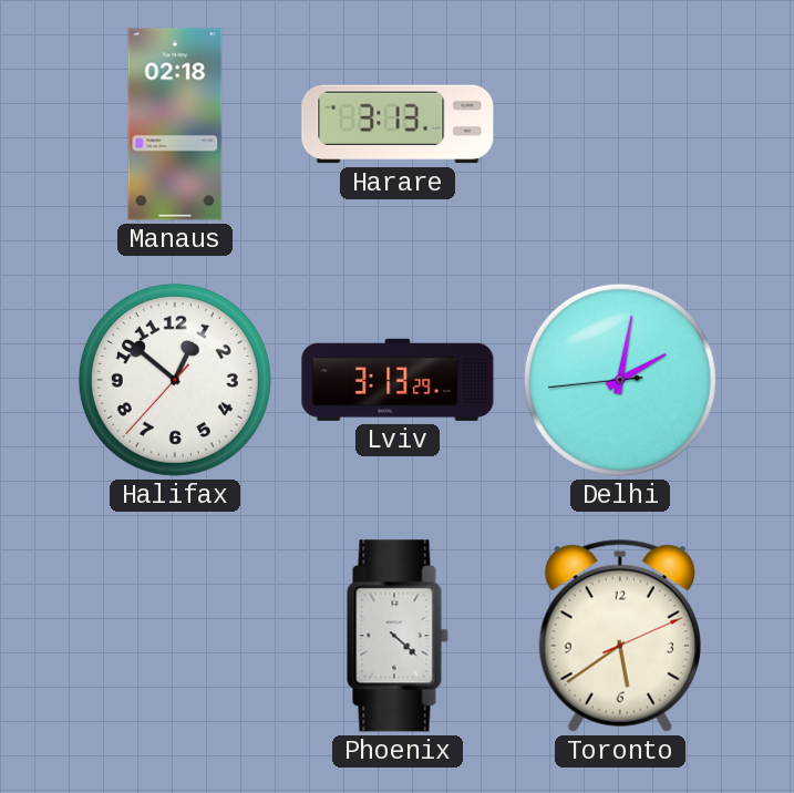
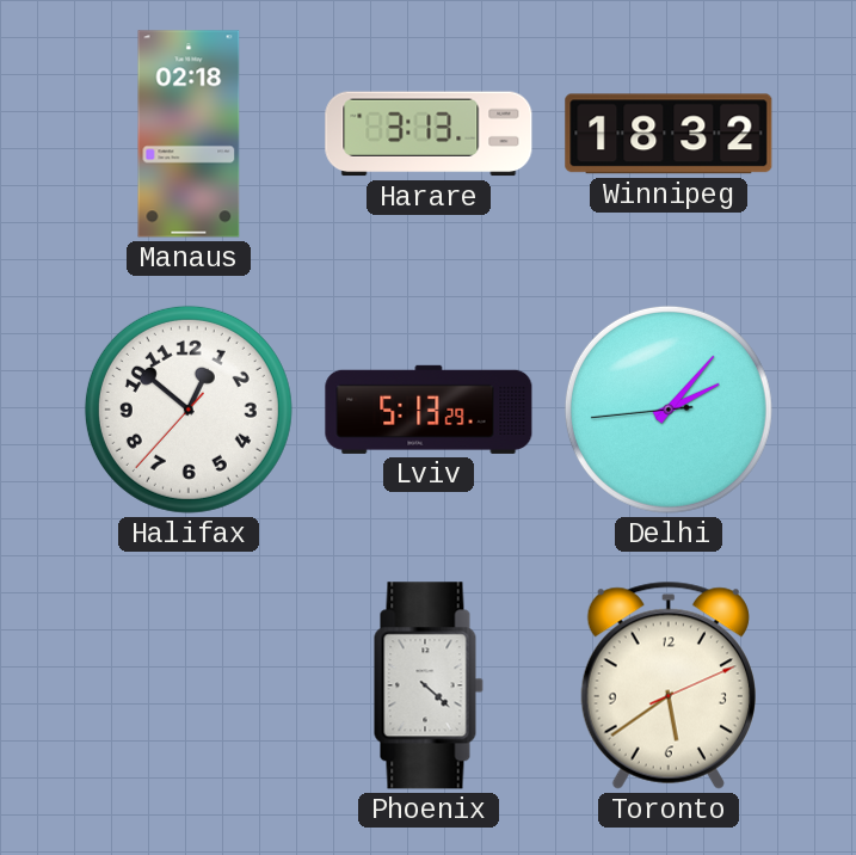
Winnipeg: none -> 18:32
Lviv: 3:13 -> 5:13
Delhi: 2:01 -> 2:06
